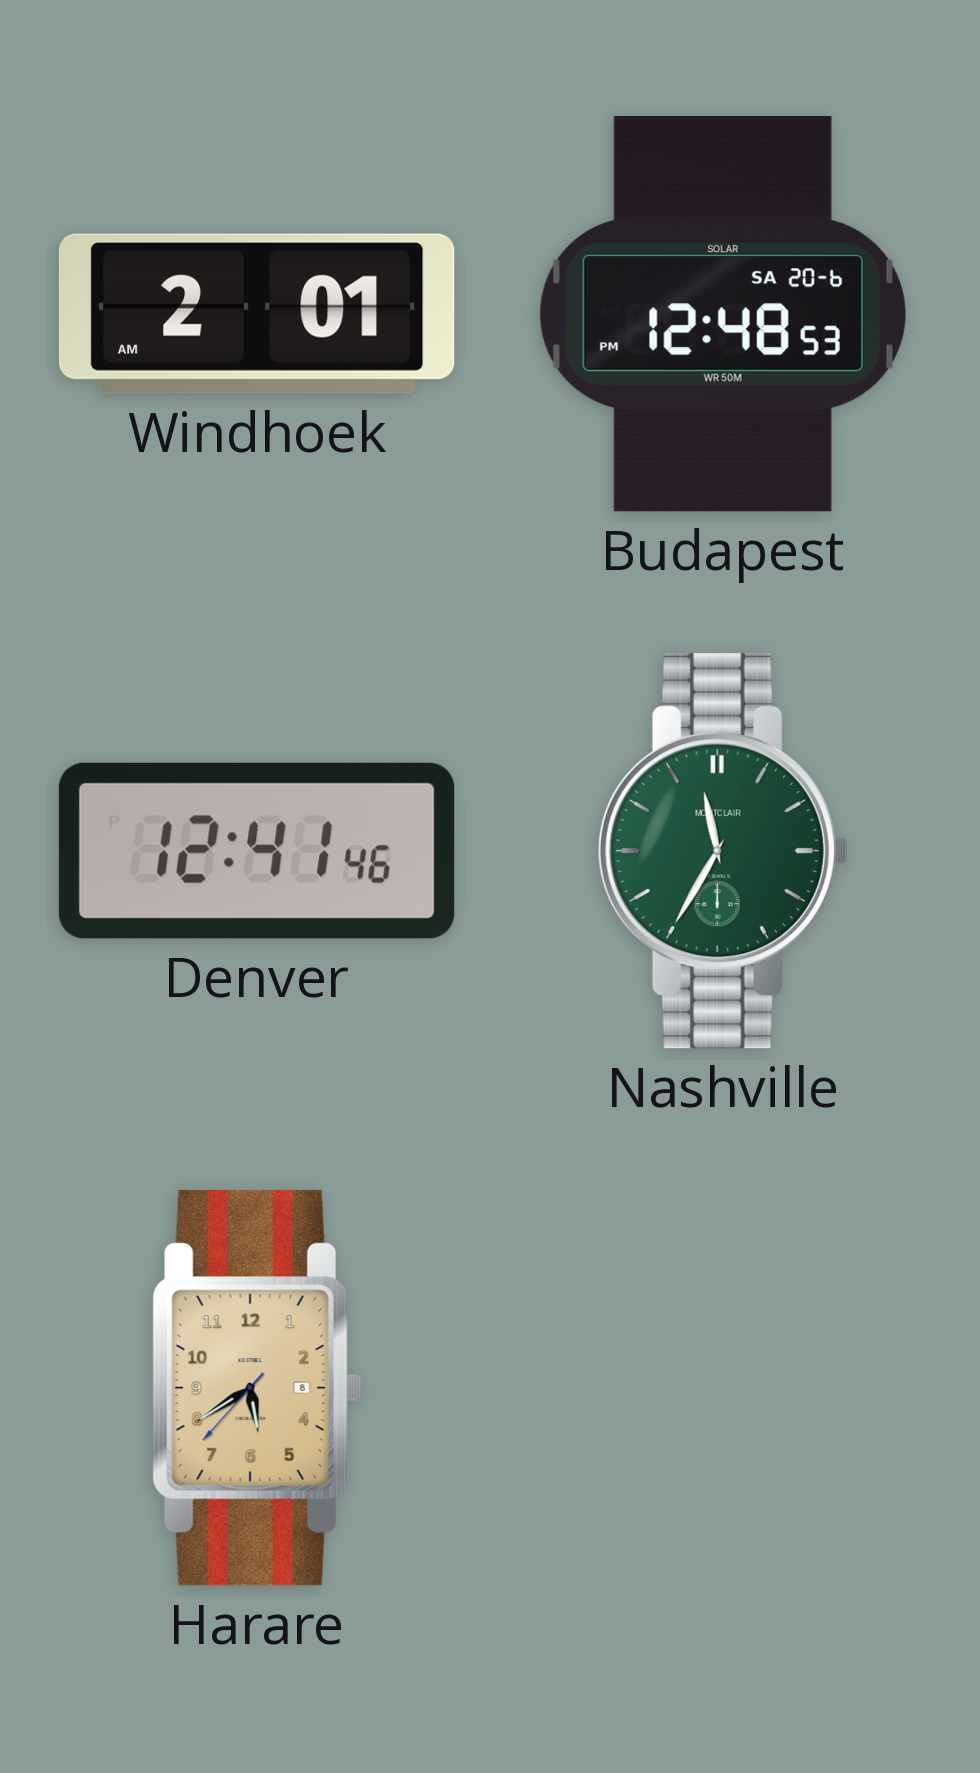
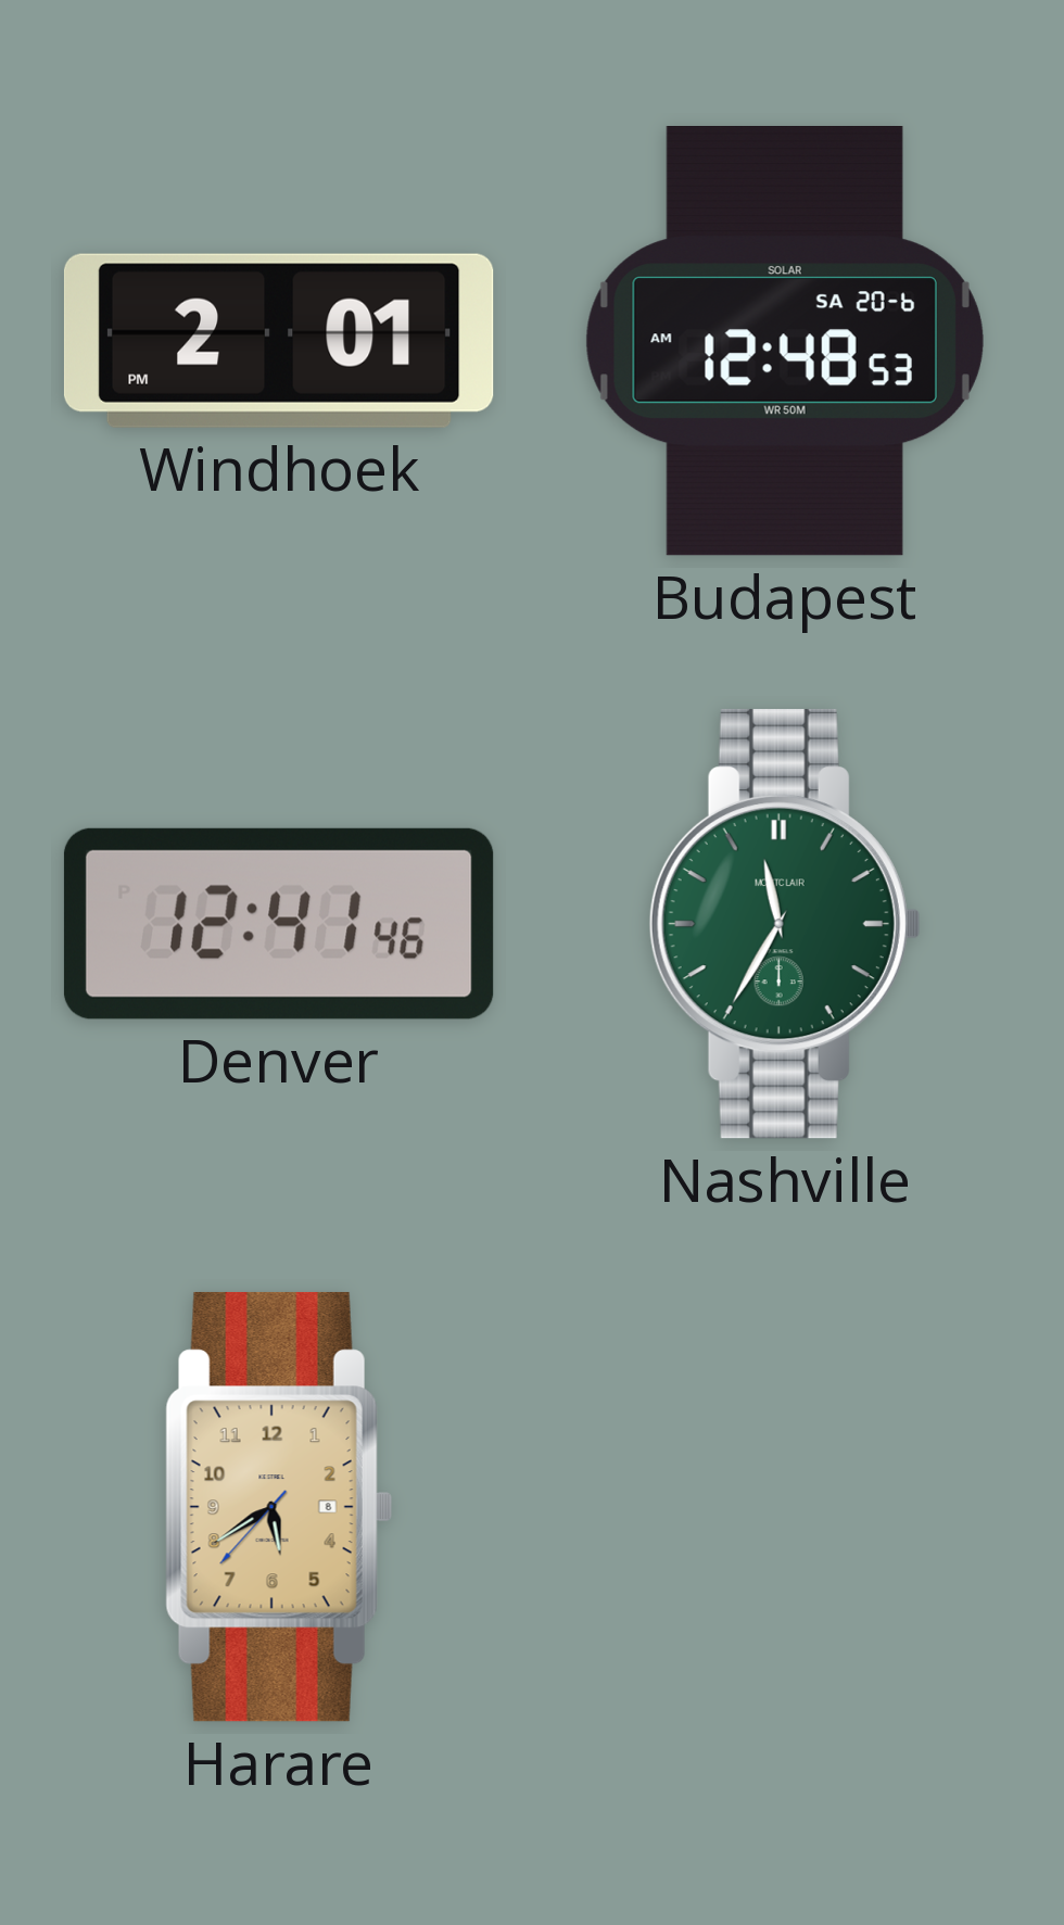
Windhoek: 2:01 AM -> 2:01 PM
Budapest: 12:48:53 PM -> 12:48:53 AM
